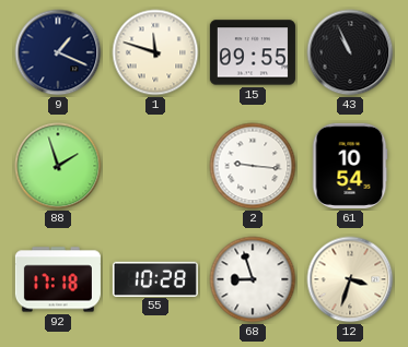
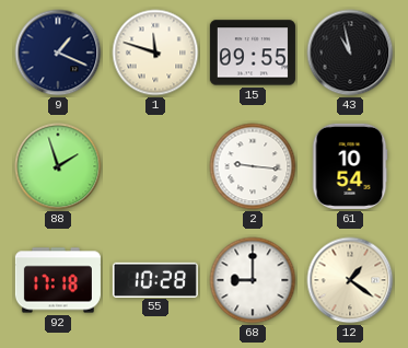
43: 10:56 -> 10:58
68: 8:57 -> 9:00
12: 3:33 -> 1:21
